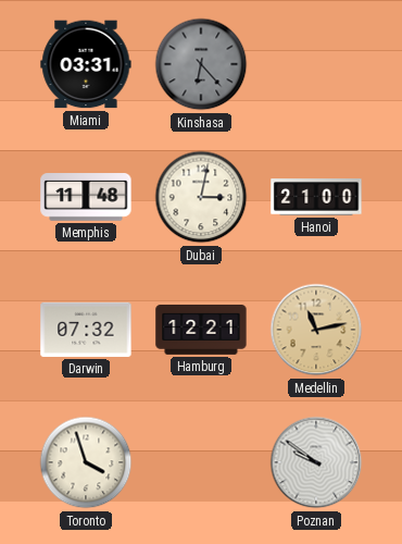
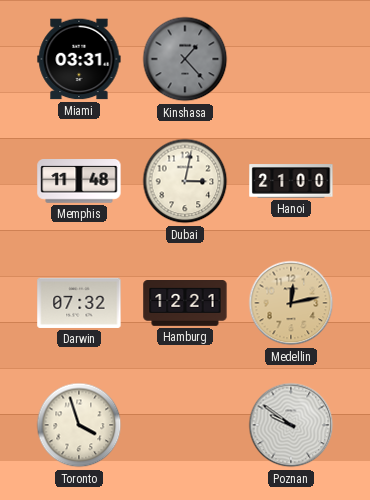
Kinshasa: 6:23 -> 1:23
Medellin: 11:13 -> 12:13
